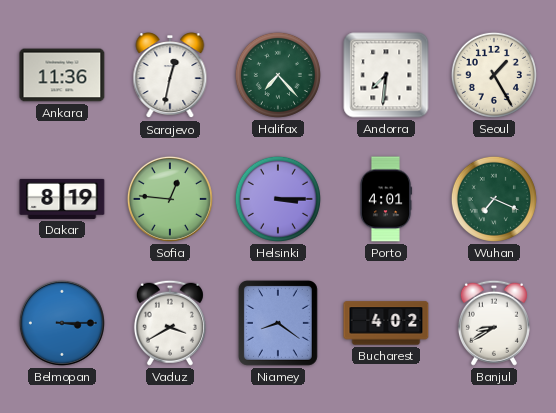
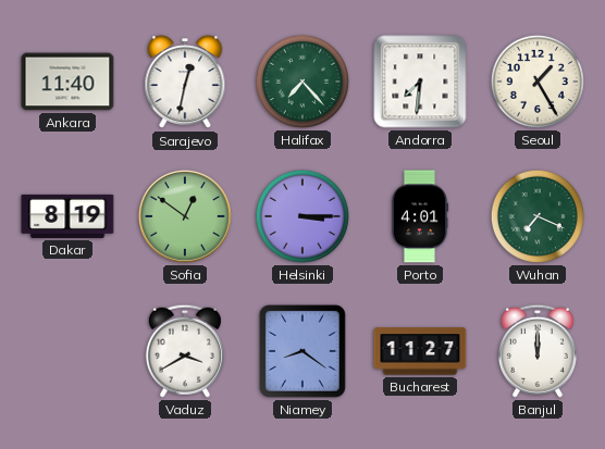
Ankara: 11:36 -> 11:40
Sofia: 12:46 -> 12:51
Belmopan: 3:15 -> none
Bucharest: 4:02 -> 11:27
Banjul: 8:40 -> 12:00
